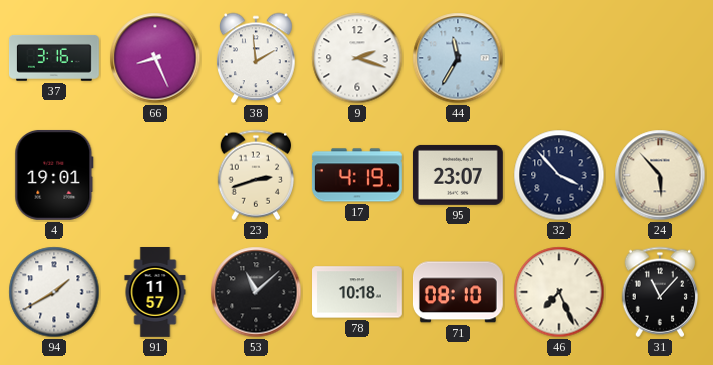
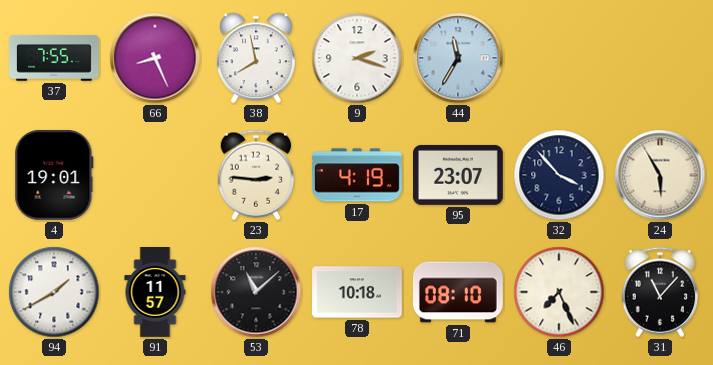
37: 3:16 -> 7:55
38: 1:59 -> 7:58
23: 2:42 -> 2:46
24: 5:53 -> 5:55
